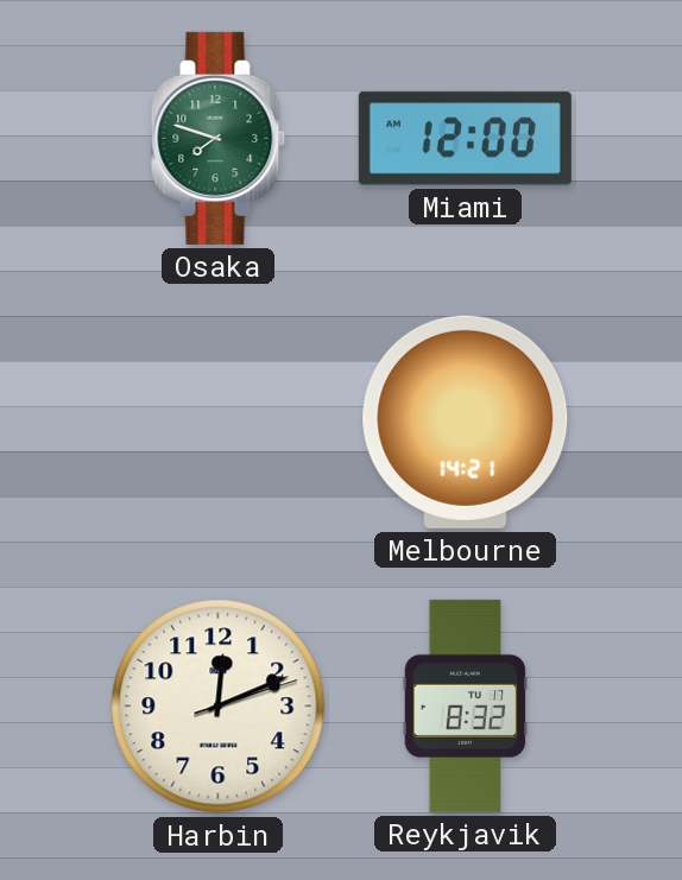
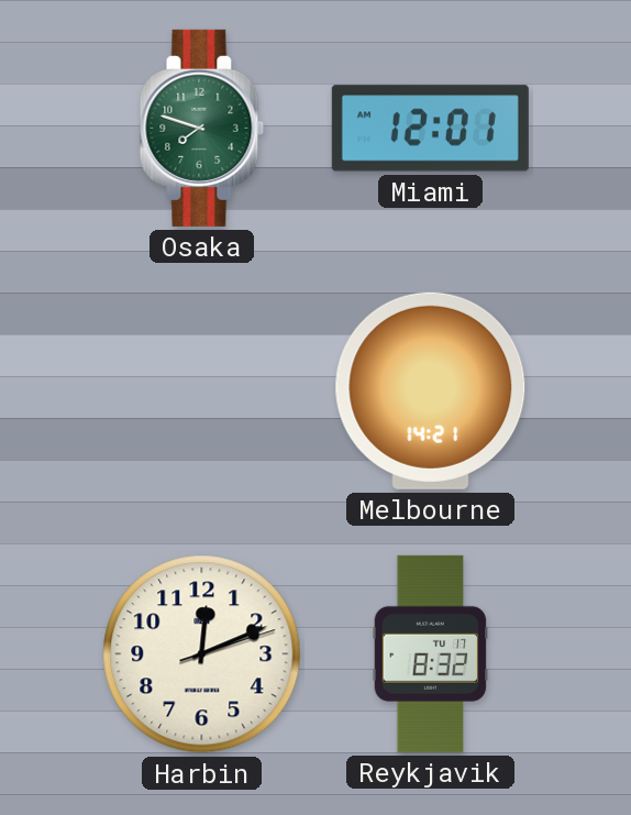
Miami: 12:00 -> 12:01
